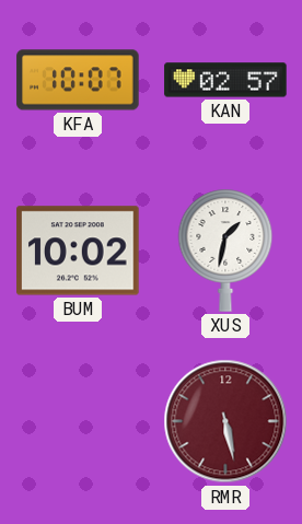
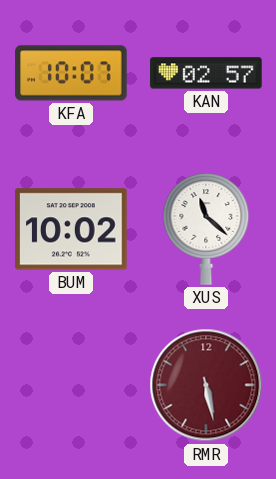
XUS: 1:32 -> 11:22
